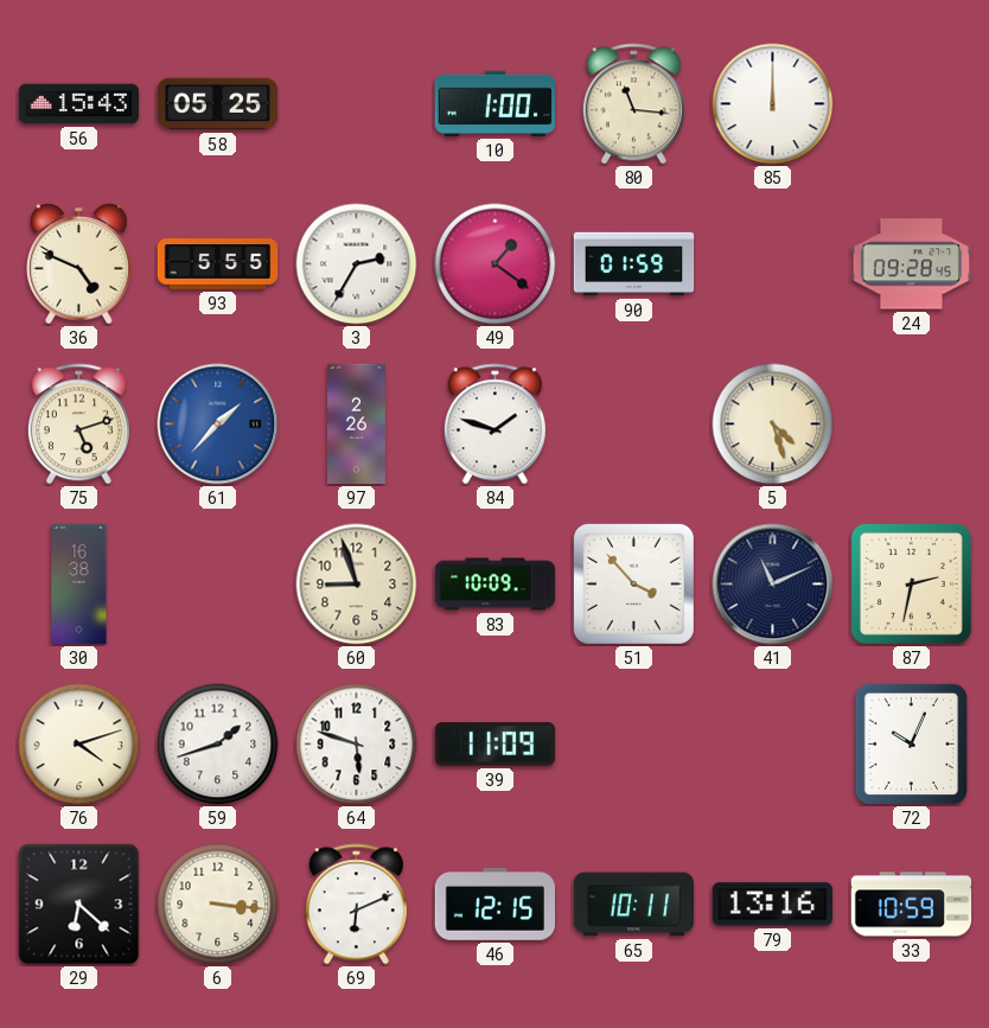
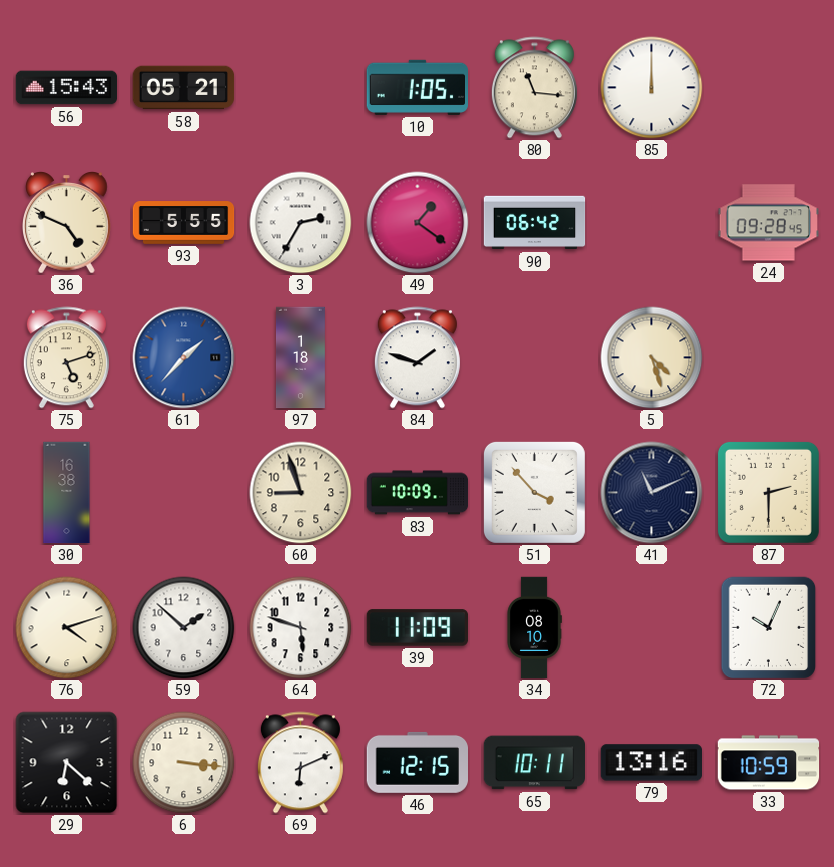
58: 05:25 -> 05:21
10: 1:00 -> 1:05
90: 01:59 -> 06:42
97: 2:26 -> 1:18
87: 2:32 -> 2:30
59: 1:42 -> 1:52
34: none -> 08:10
